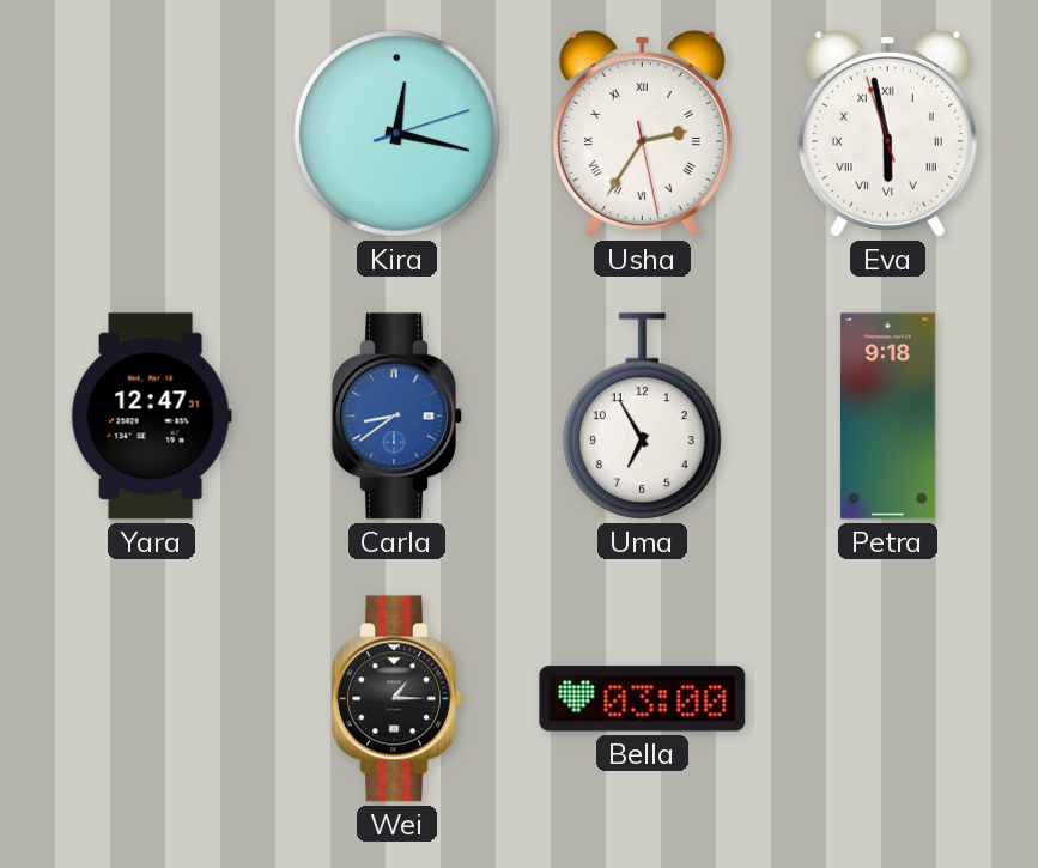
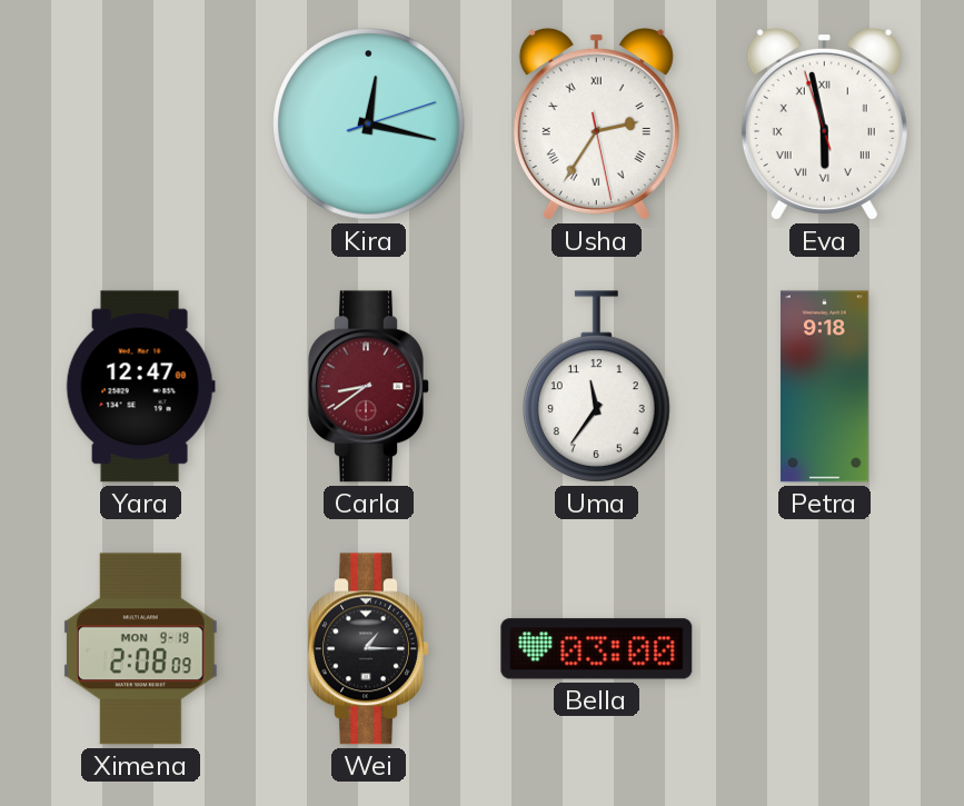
Yara: 12:47:31 -> 12:47:00
Carla dial: blue -> burgundy
Uma: 6:55 -> 11:36
Ximena: none -> 2:08
